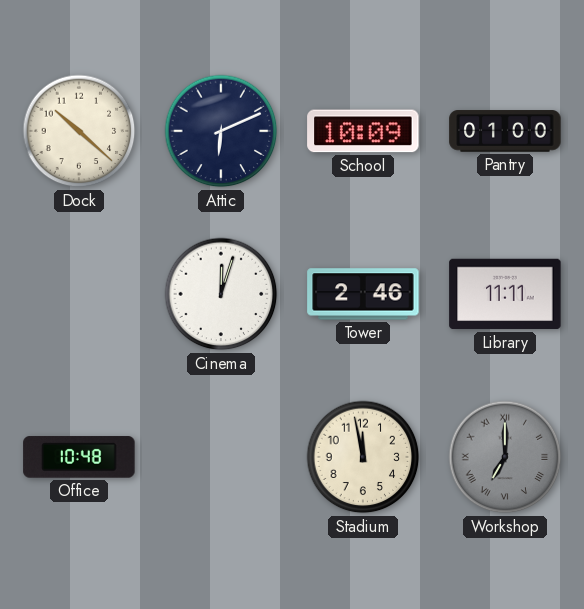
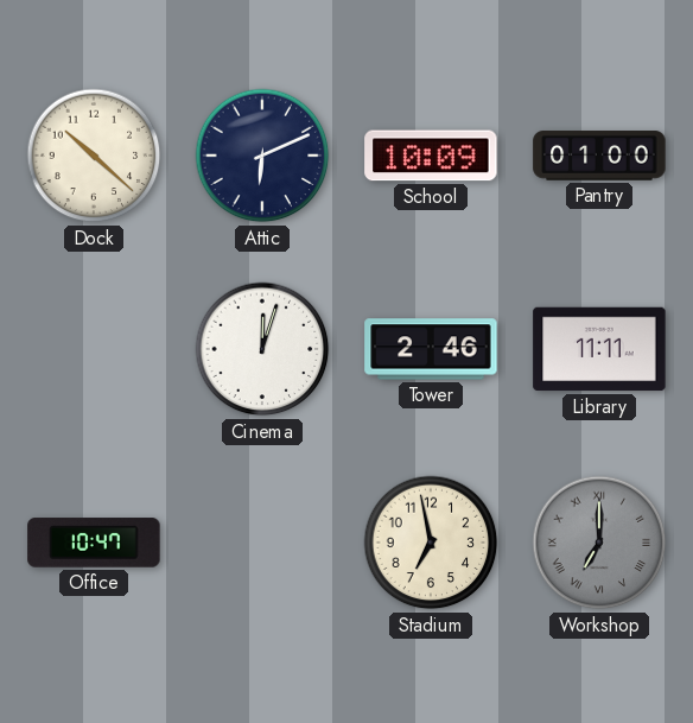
Office: 10:48 -> 10:47
Stadium: 11:58 -> 6:58
